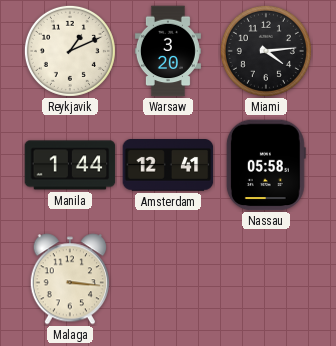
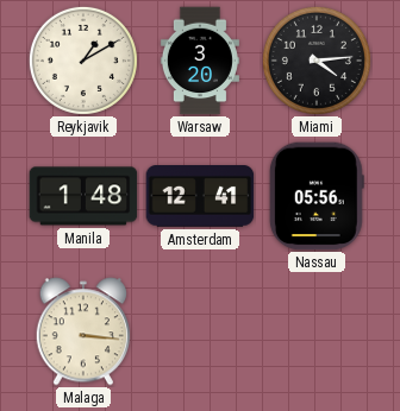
Reykjavik: 1:11 -> 1:10
Manila: 1:44 -> 1:48
Nassau: 05:58 -> 05:56
